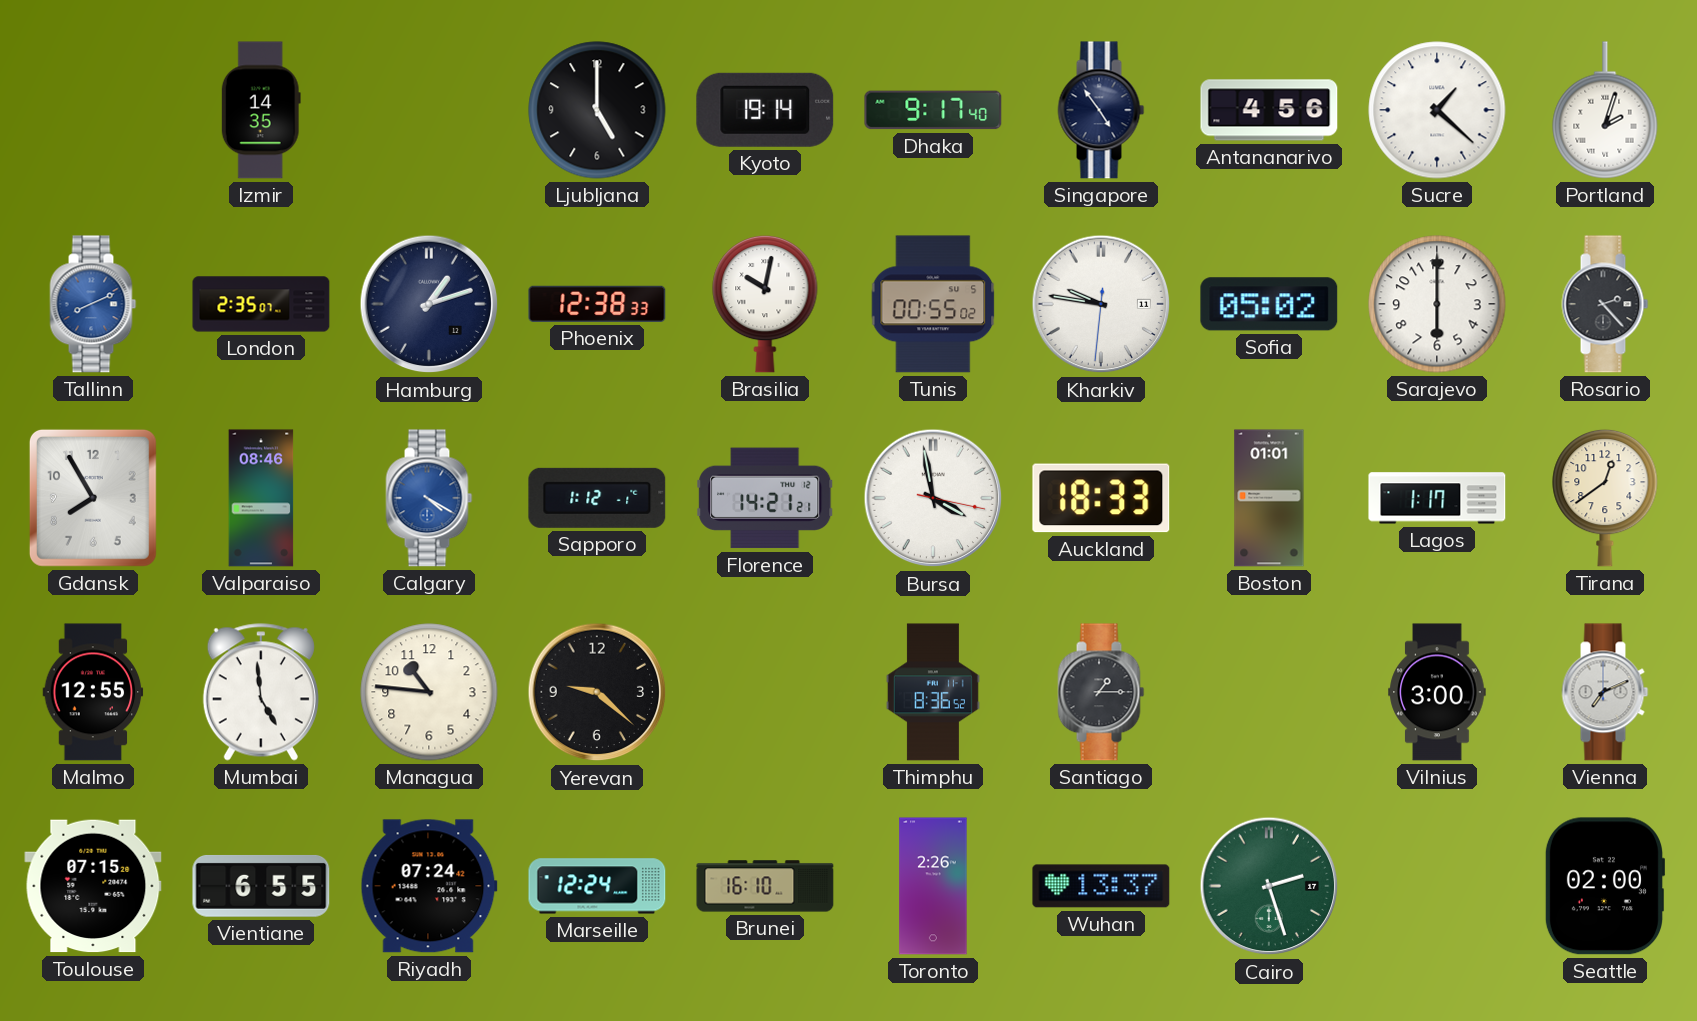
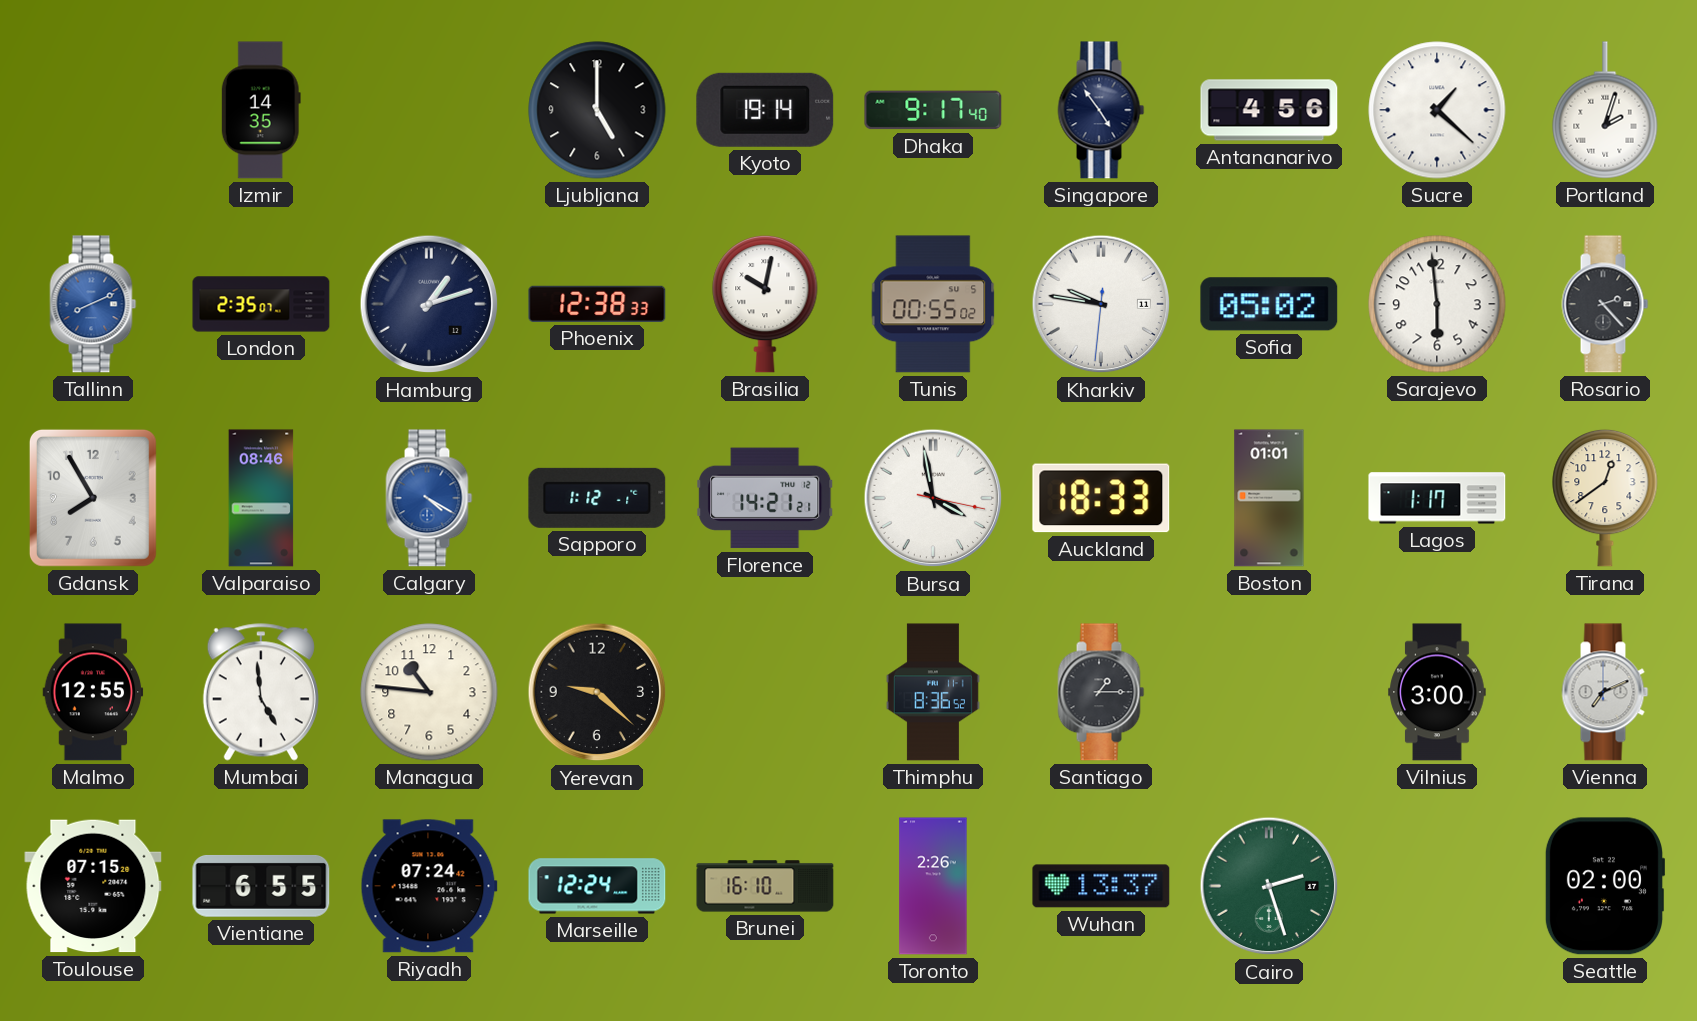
Sarajevo: 6:00 -> 5:59
